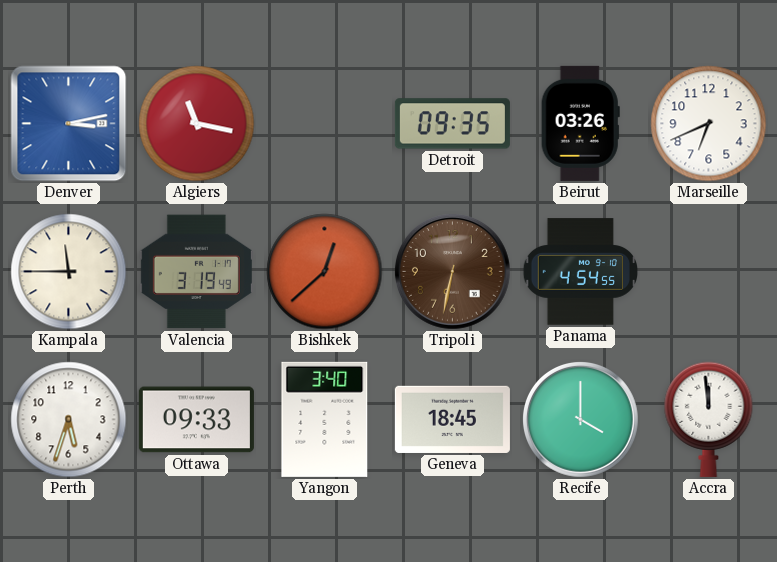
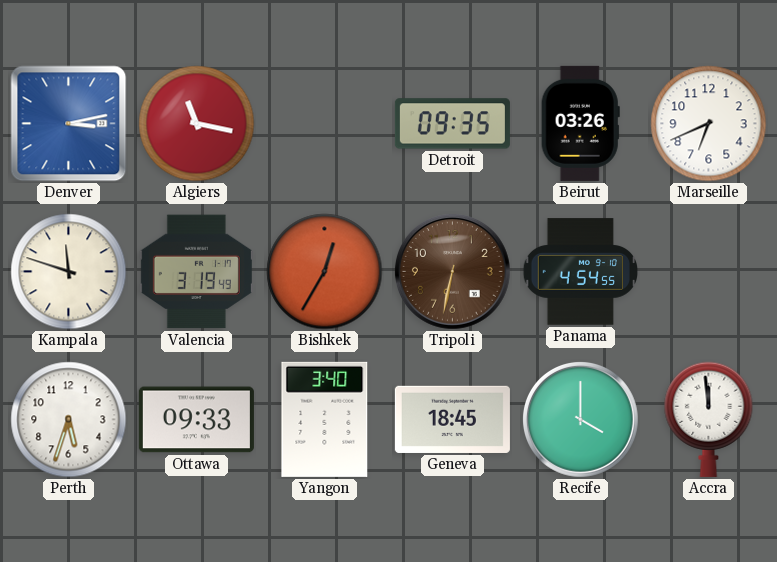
Kampala: 11:45 -> 11:48
Bishkek: 12:38 -> 12:35
